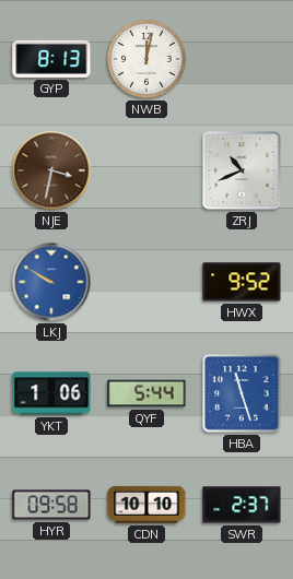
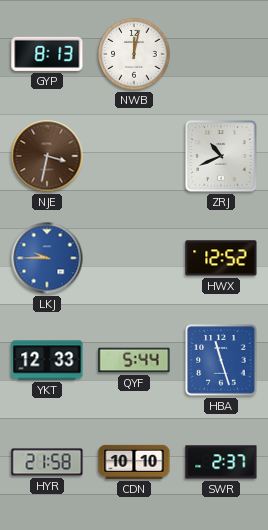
LKJ: 9:50 -> 9:45
HWX: 9:52 -> 12:52
YKT: 1:06 -> 12:33
HYR: 09:58 -> 21:58
